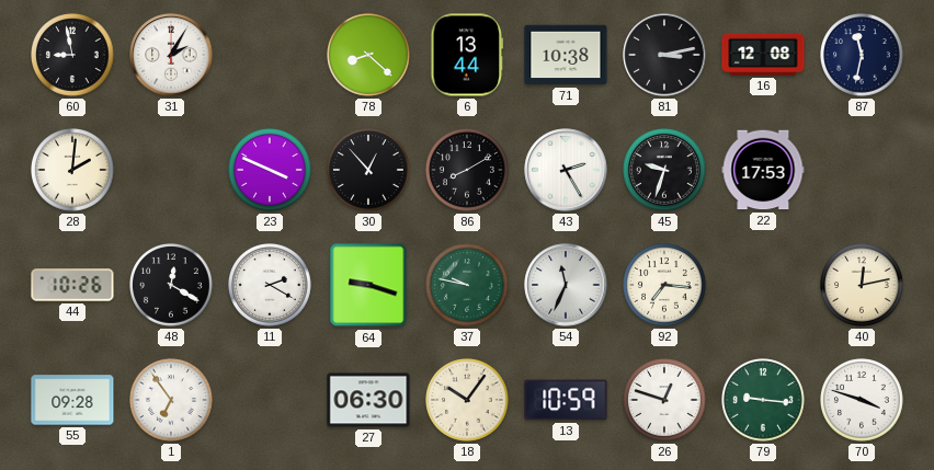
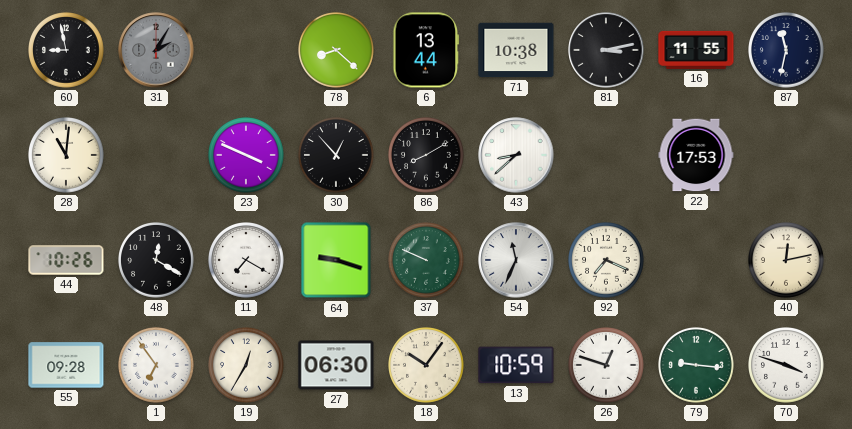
31 dial: white -> grey
16: 12:08 -> 11:55
28: 2:01 -> 11:01
43: 2:25 -> 8:38
45: 9:33 -> none
11: 2:20 -> 7:20
37: 9:47 -> 9:49
92: 7:16 -> 7:19
19: none -> 12:35
